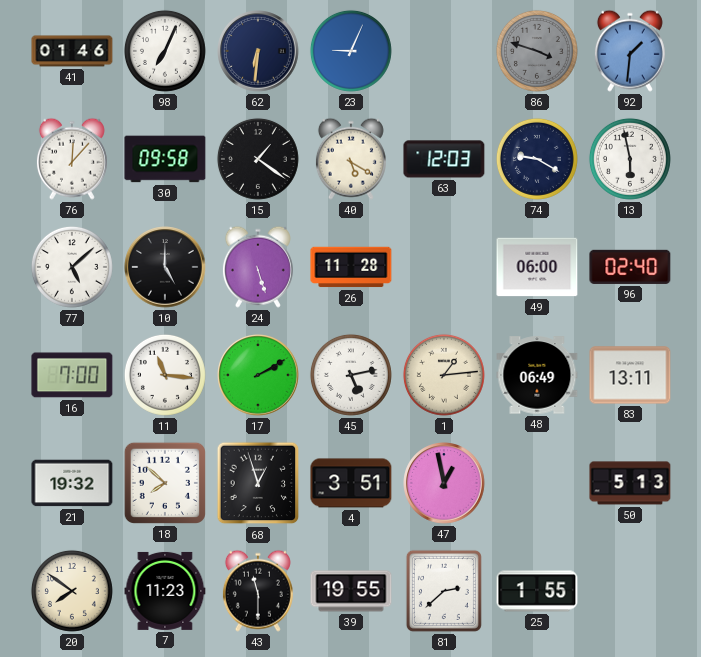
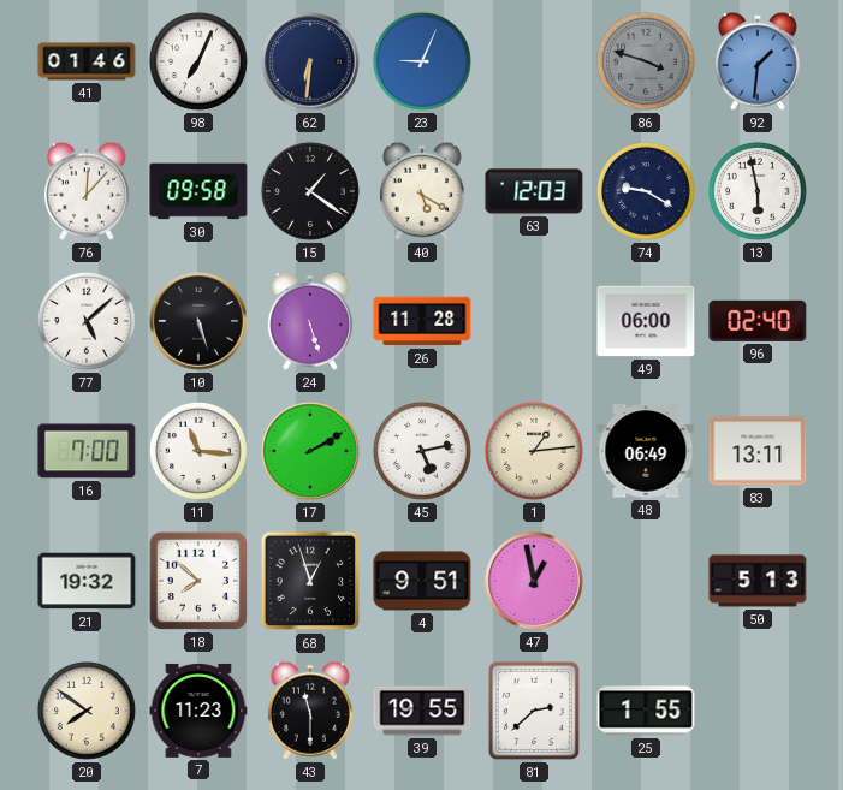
10: 5:00 -> 5:27
4: 3:51 -> 9:51
